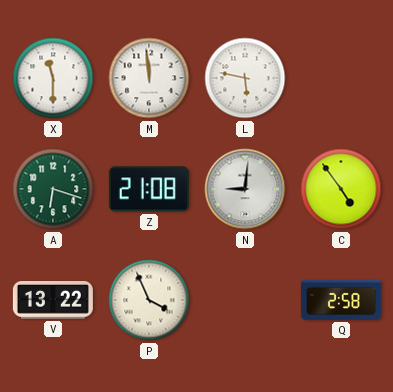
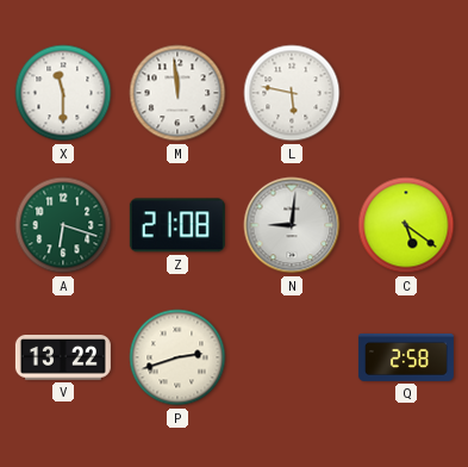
C: 4:54 -> 5:21
P: 3:56 -> 2:42
